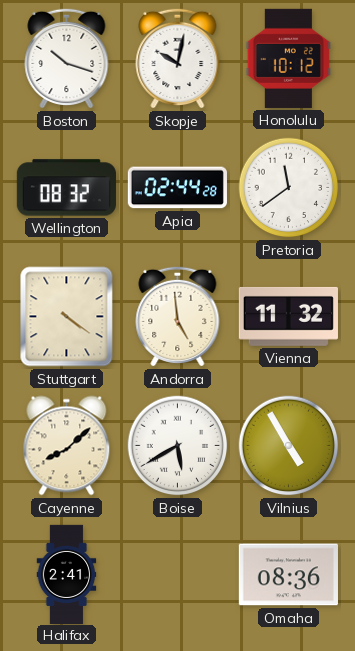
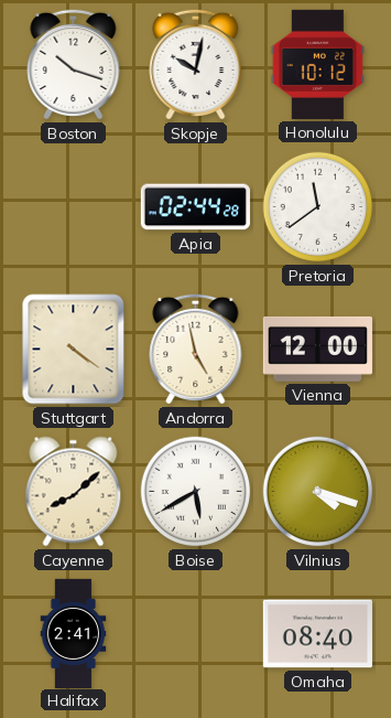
Wellington: 08:32 -> none
Andorra: 4:59 -> 4:58
Vienna: 11:32 -> 12:00
Vilnius: 4:55 -> 4:18
Omaha: 08:36 -> 08:40
